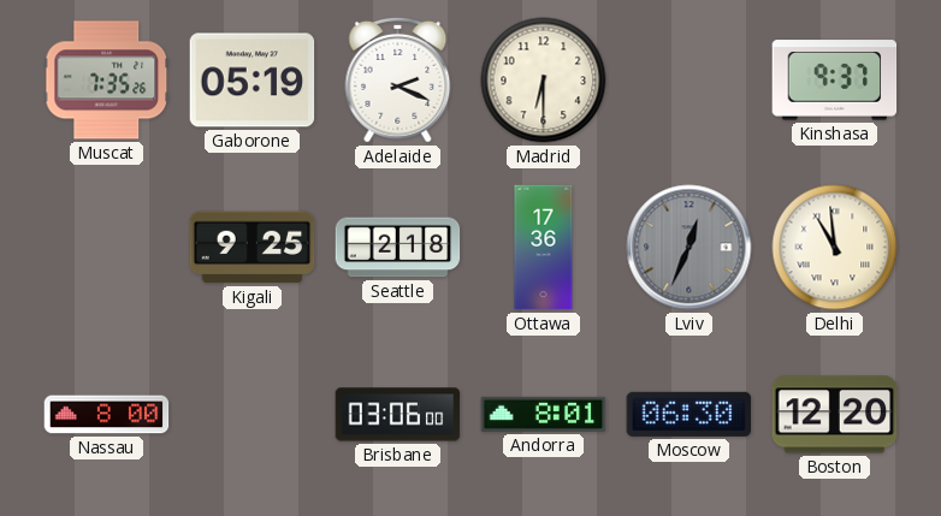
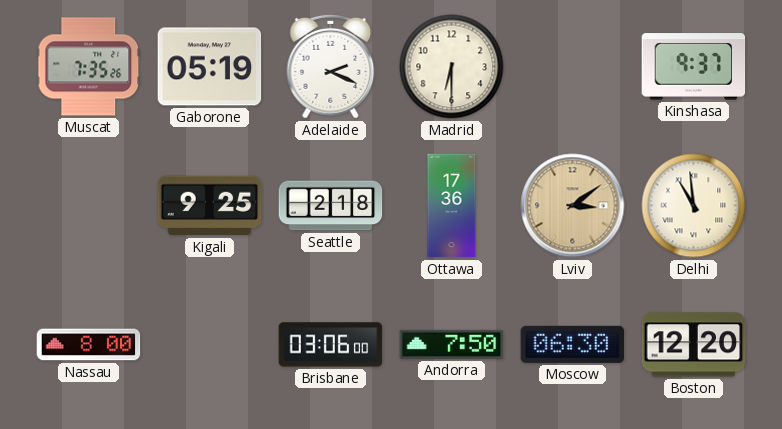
Lviv: 12:34 -> 3:09
Lviv dial: grey -> champagne
Andorra: 8:01 -> 7:50
